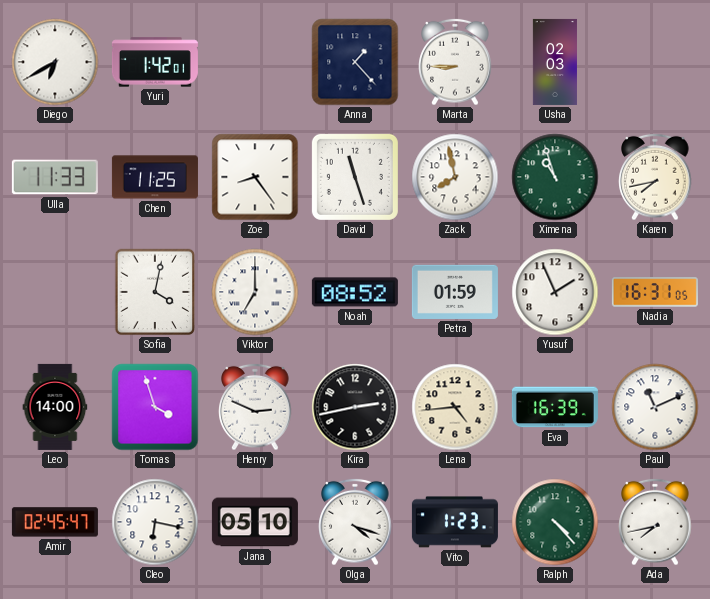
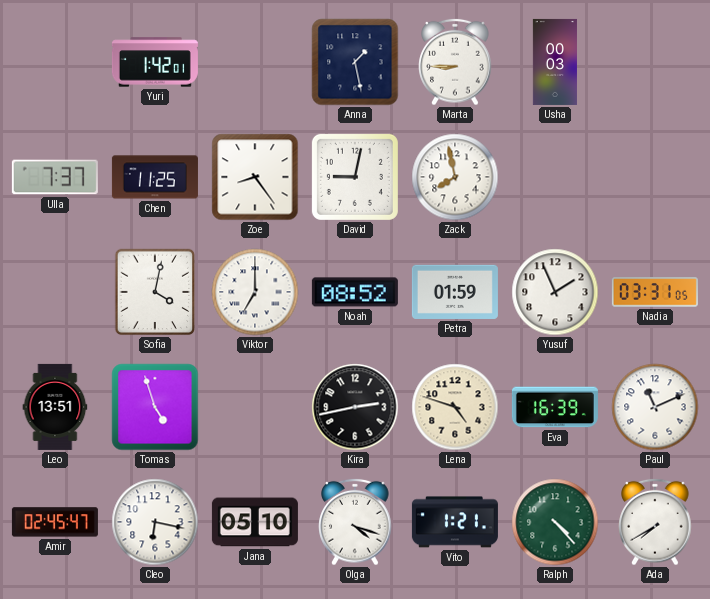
Diego: 6:40 -> none
Anna: 1:23 -> 1:28
Usha: 02:03 -> 00:03
Ulla: 11:33 -> 7:37
David: 11:27 -> 9:02
Ximena: 10:57 -> none
Karen: 7:43 -> none
Nadia: 16:31 -> 03:31
Leo: 14:00 -> 13:51
Tomas: 3:57 -> 4:57
Henry: 2:49 -> none
Lena: 4:44 -> 4:48
Vito: 1:23 -> 1:21
Ada: 7:43 -> 7:40
